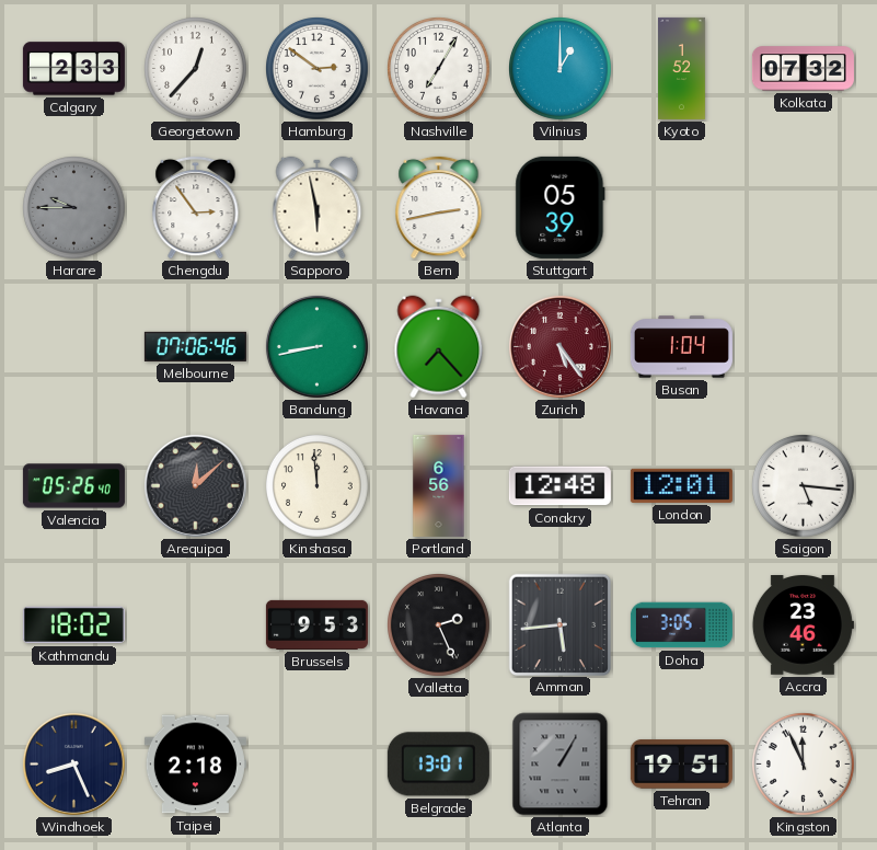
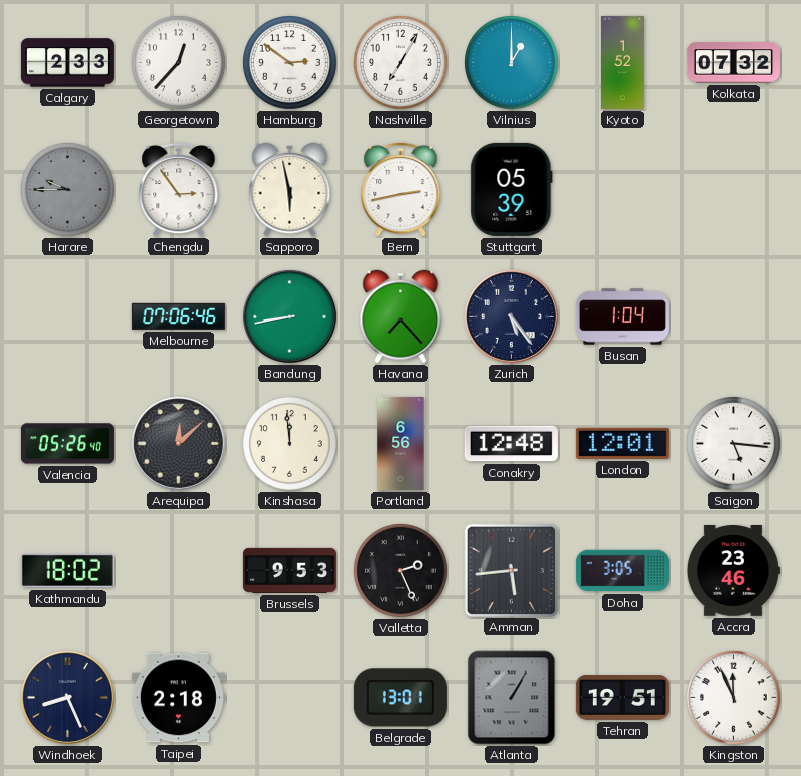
Zurich dial: burgundy -> navy
